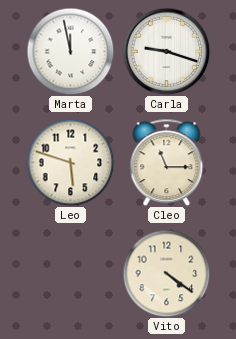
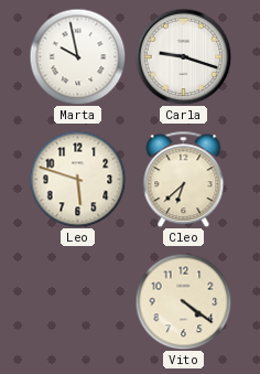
Marta: 11:58 -> 9:58
Cleo: 11:15 -> 6:38
